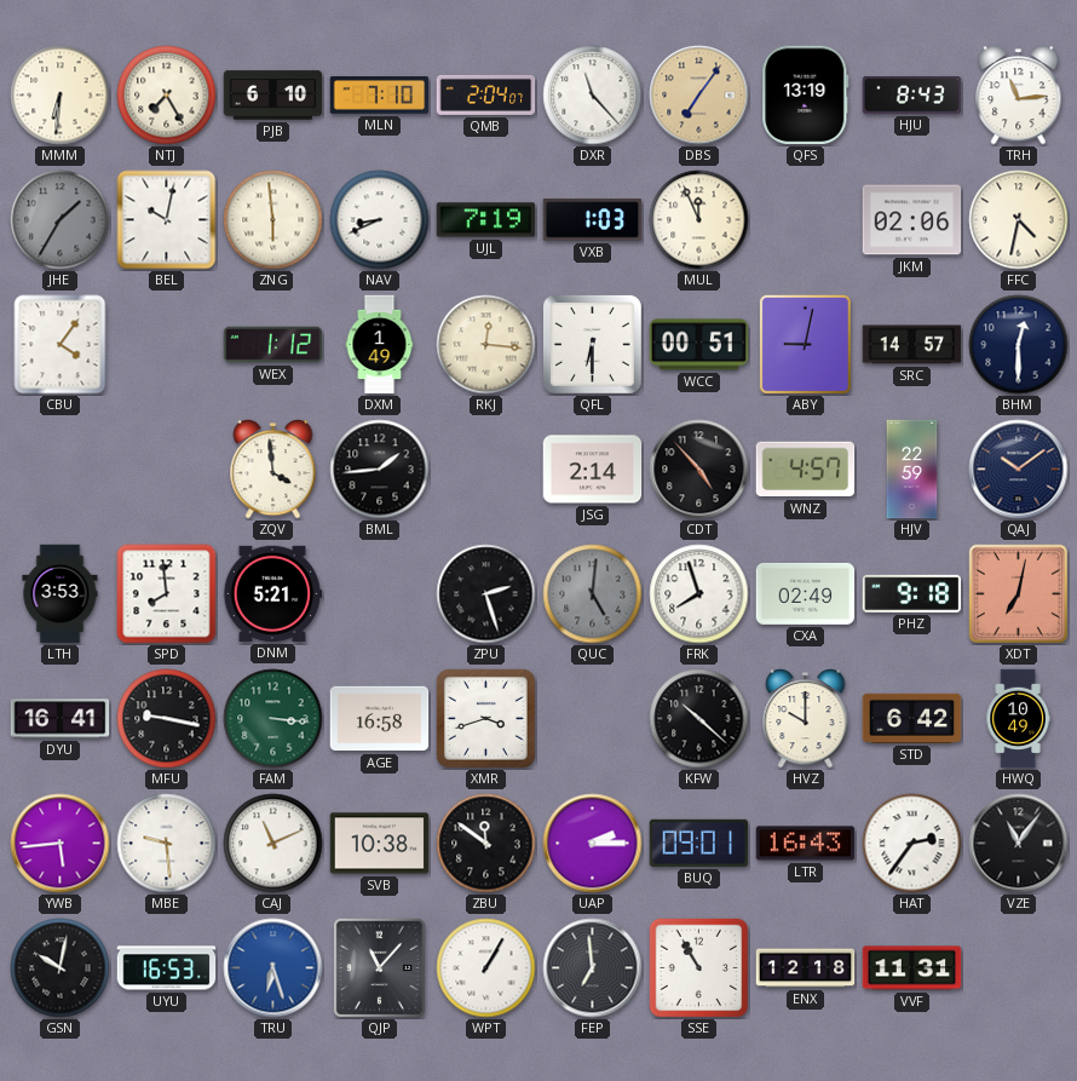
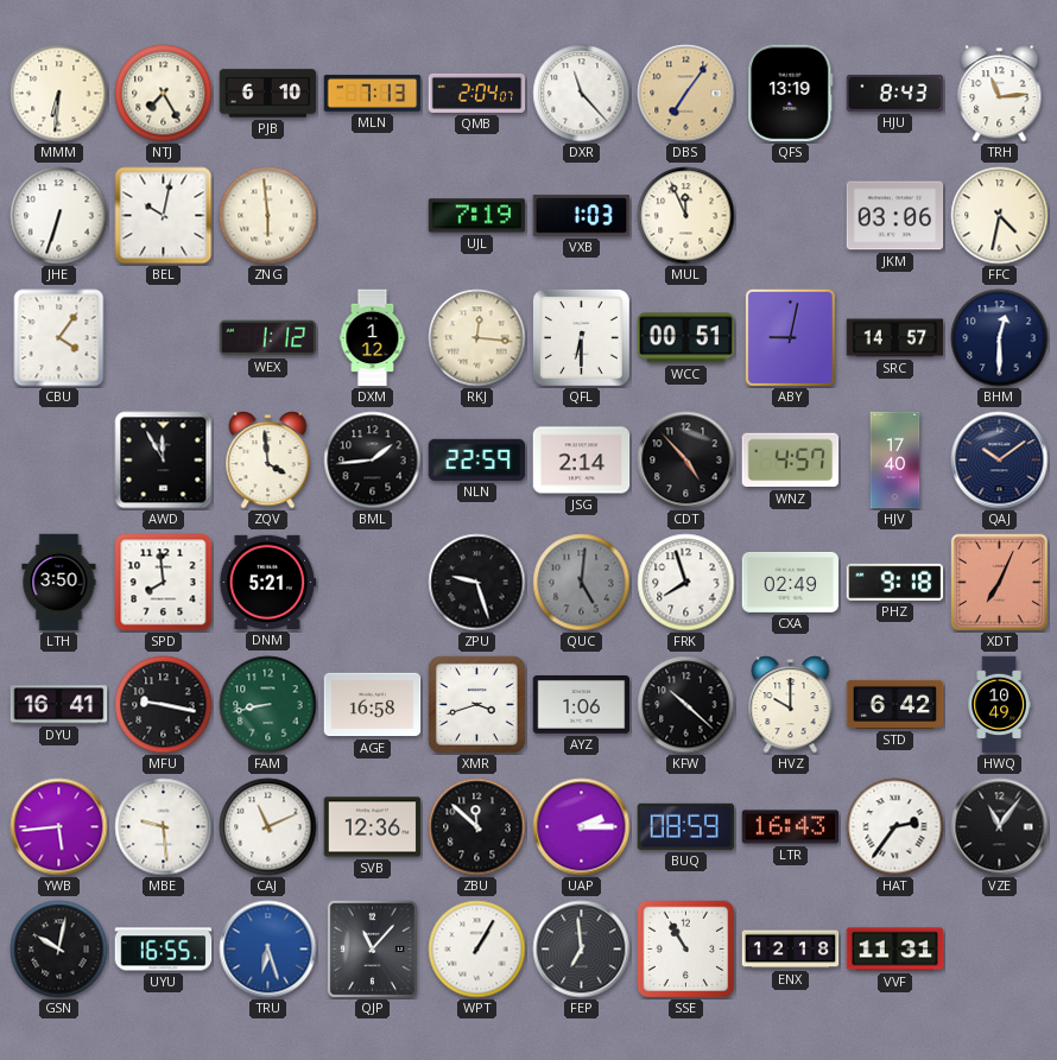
MLN: 7:10 -> 7:13
JHE: 1:35 -> 6:33
JHE dial: grey -> white
NAV: 8:41 -> none
JKM: 02:06 -> 03:06
DXM: 1:49 -> 1:12
AWD: none -> 11:55
NLN: none -> 22:59
HJV: 22:59 -> 17:40
LTH: 3:53 -> 3:50
ZPU: 2:27 -> 9:27
XDT: 7:02 -> 7:04
FAM: 3:16 -> 8:43
AYZ: none -> 1:06
SVB: 10:38 -> 12:36
ZBU: 11:51 -> 11:52
BUQ: 09:01 -> 08:59
UYU: 16:53 -> 16:55
